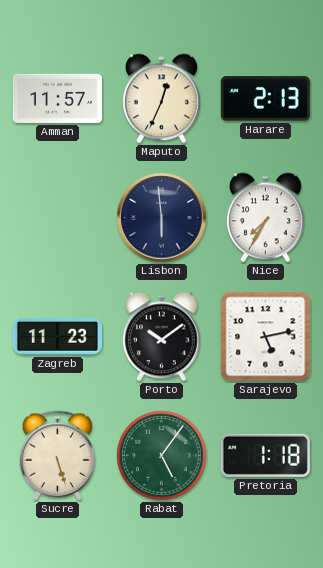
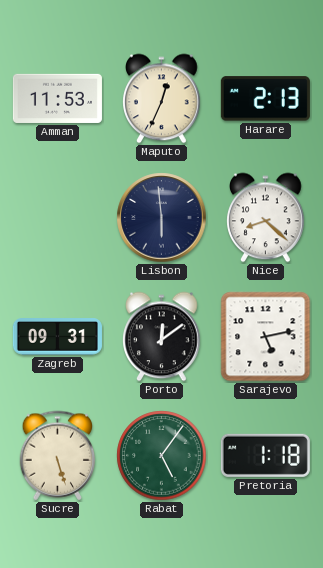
Amman: 11:57 -> 11:53
Nice: 7:35 -> 8:22
Zagreb: 11:23 -> 09:31
Porto: 10:09 -> 12:09
